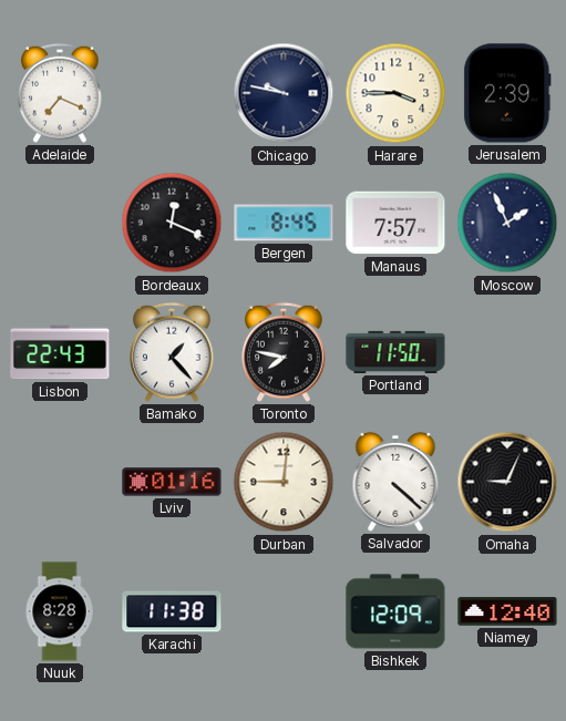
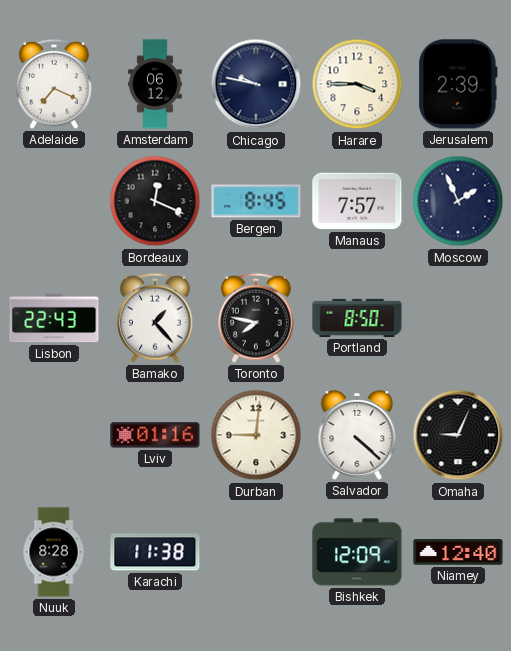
Amsterdam: none -> 06:12
Portland: 11:50 -> 8:50
